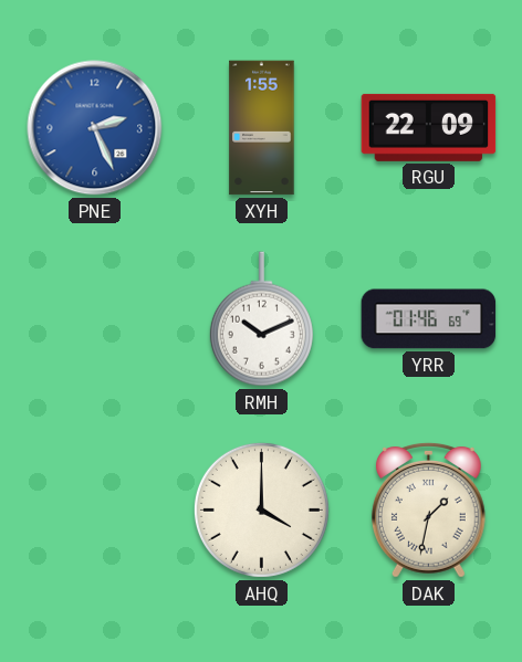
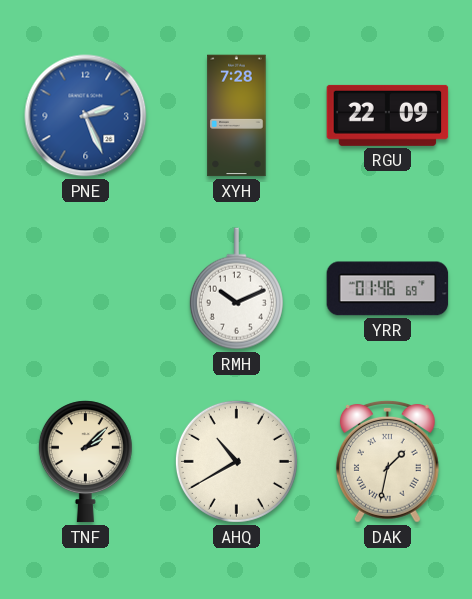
XYH: 1:55 -> 7:28
TNF: none -> 2:08
AHQ: 4:00 -> 10:40
